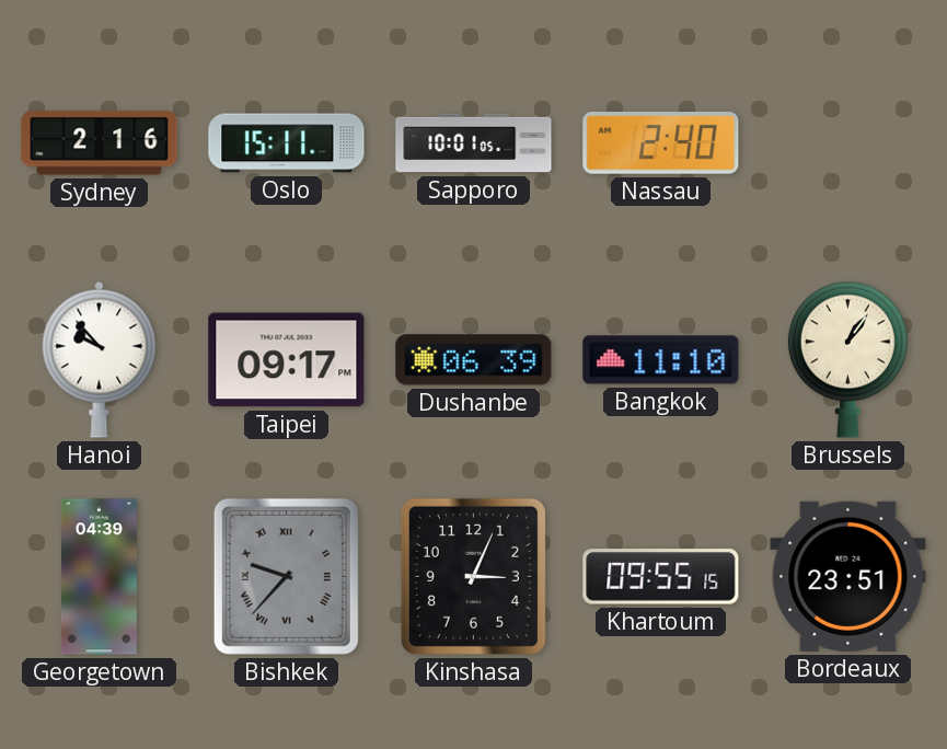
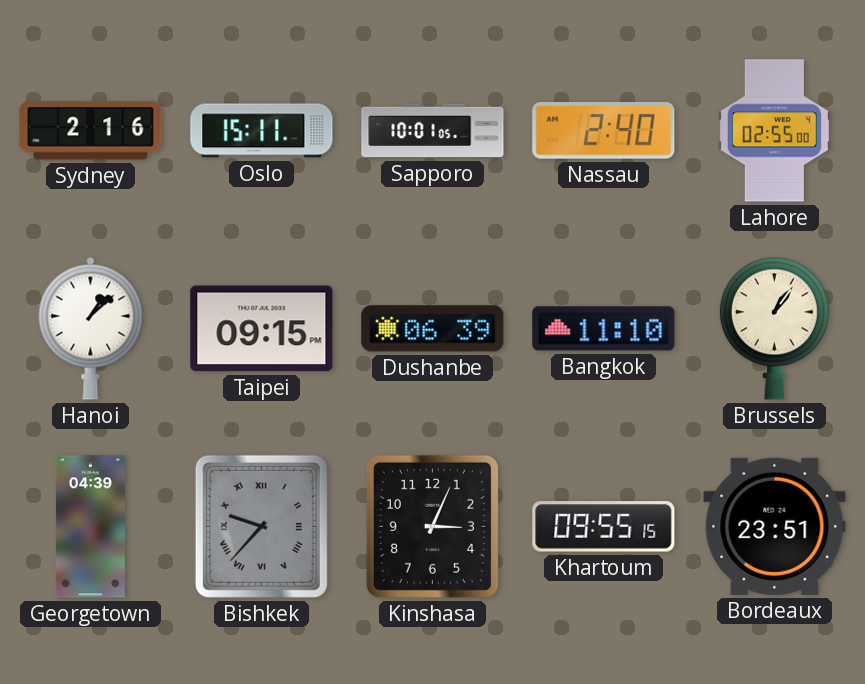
Lahore: none -> 02:55
Hanoi: 9:53 -> 1:08
Taipei: 09:17 -> 09:15
